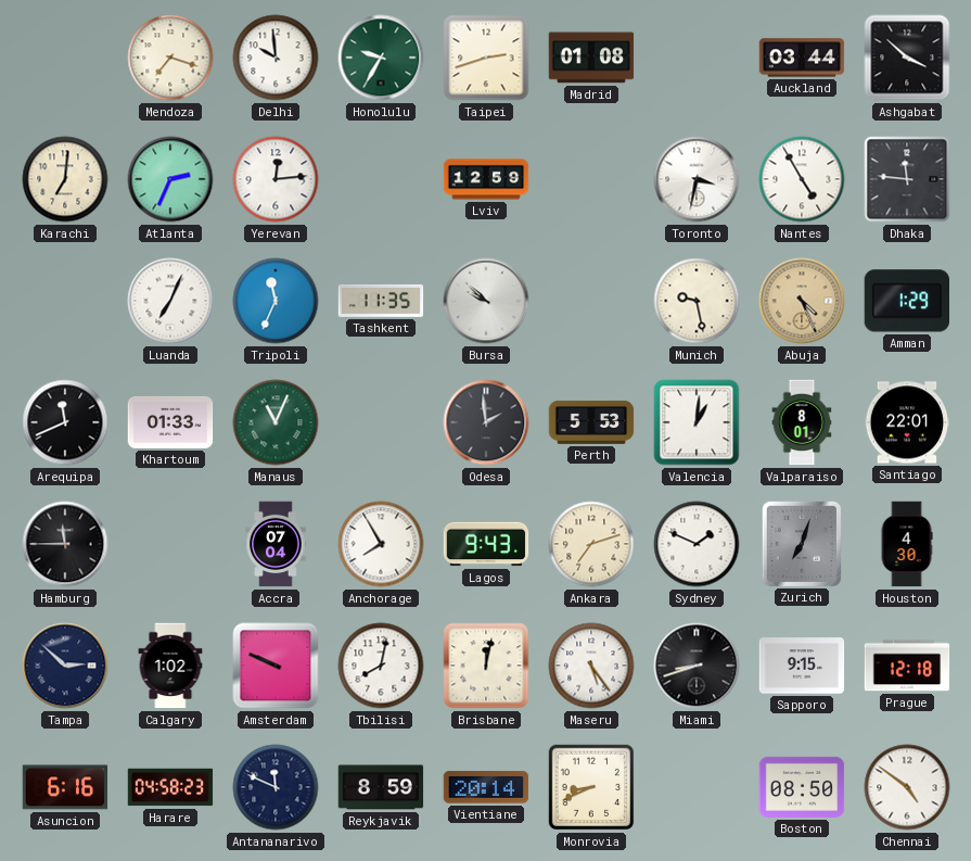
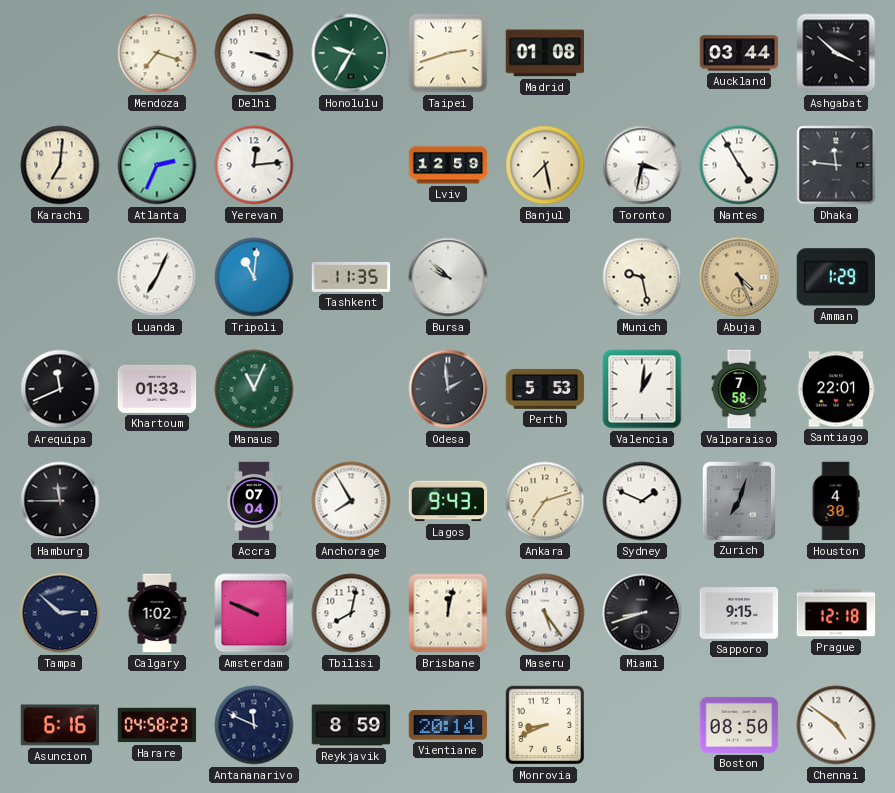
Delhi: 9:59 -> 3:18
Banjul: none -> 7:28
Tripoli: 11:34 -> 11:01
Valparaiso: 8:01 -> 7:58
